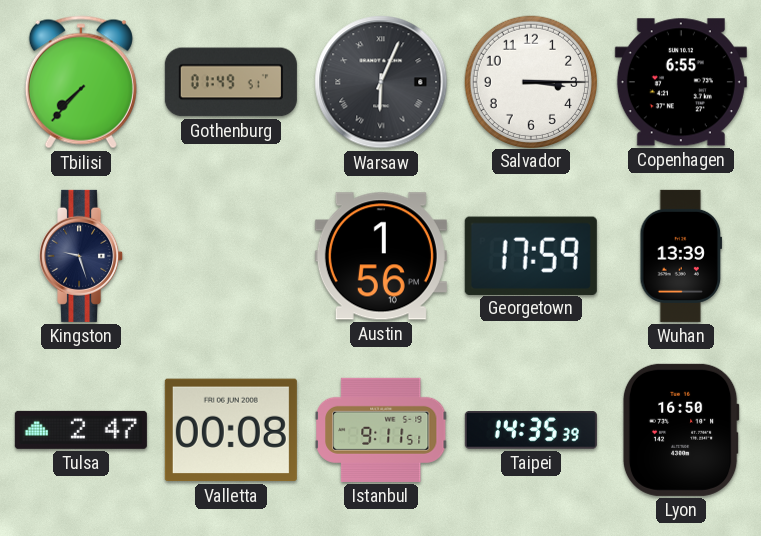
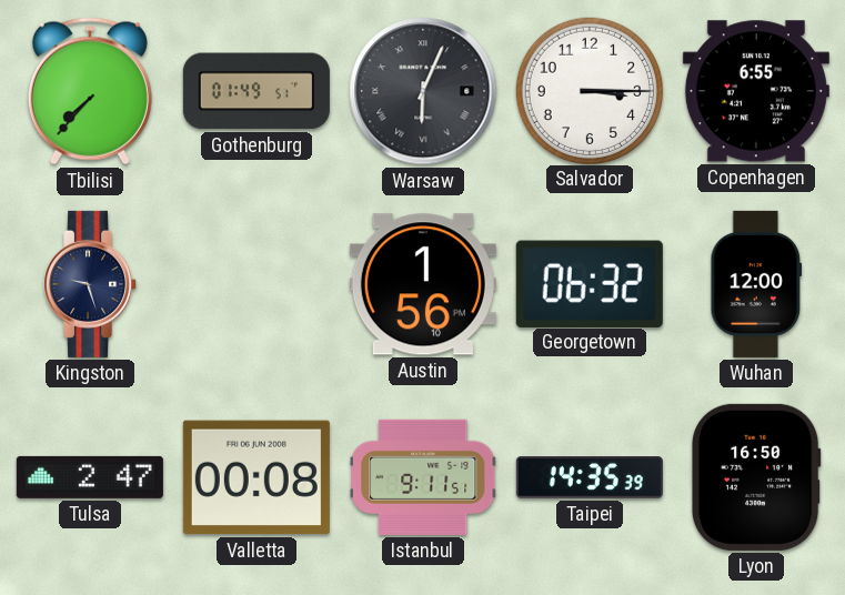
Georgetown: 17:59 -> 06:32
Wuhan: 13:39 -> 12:00
